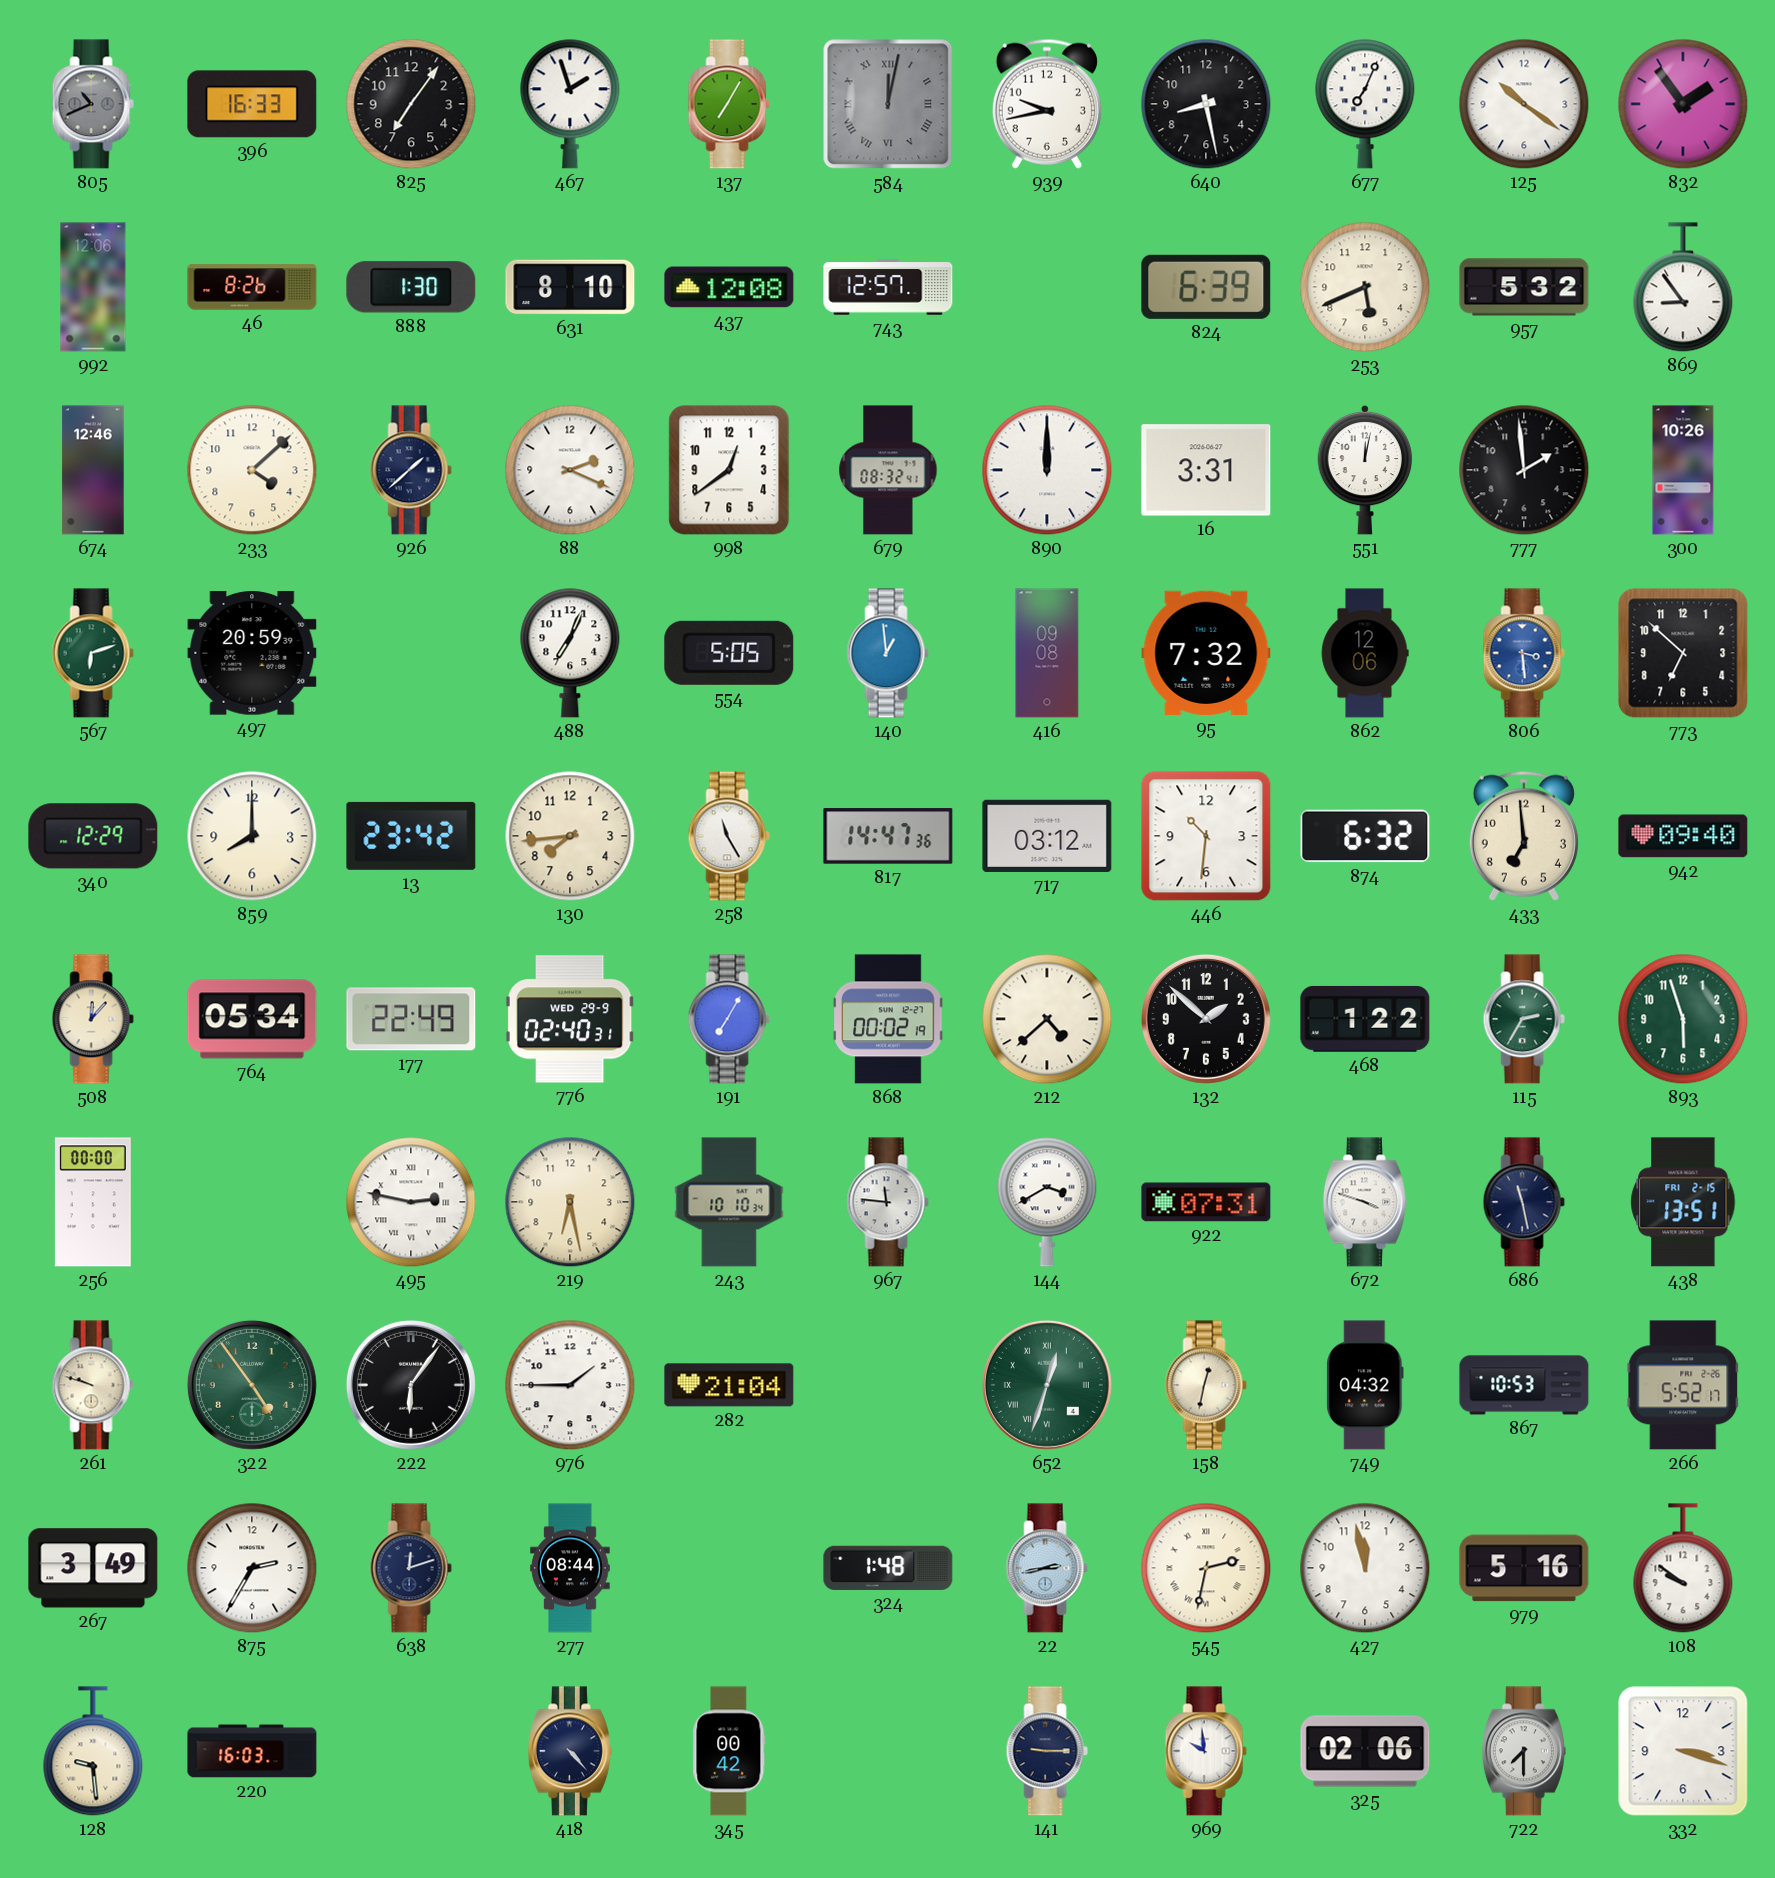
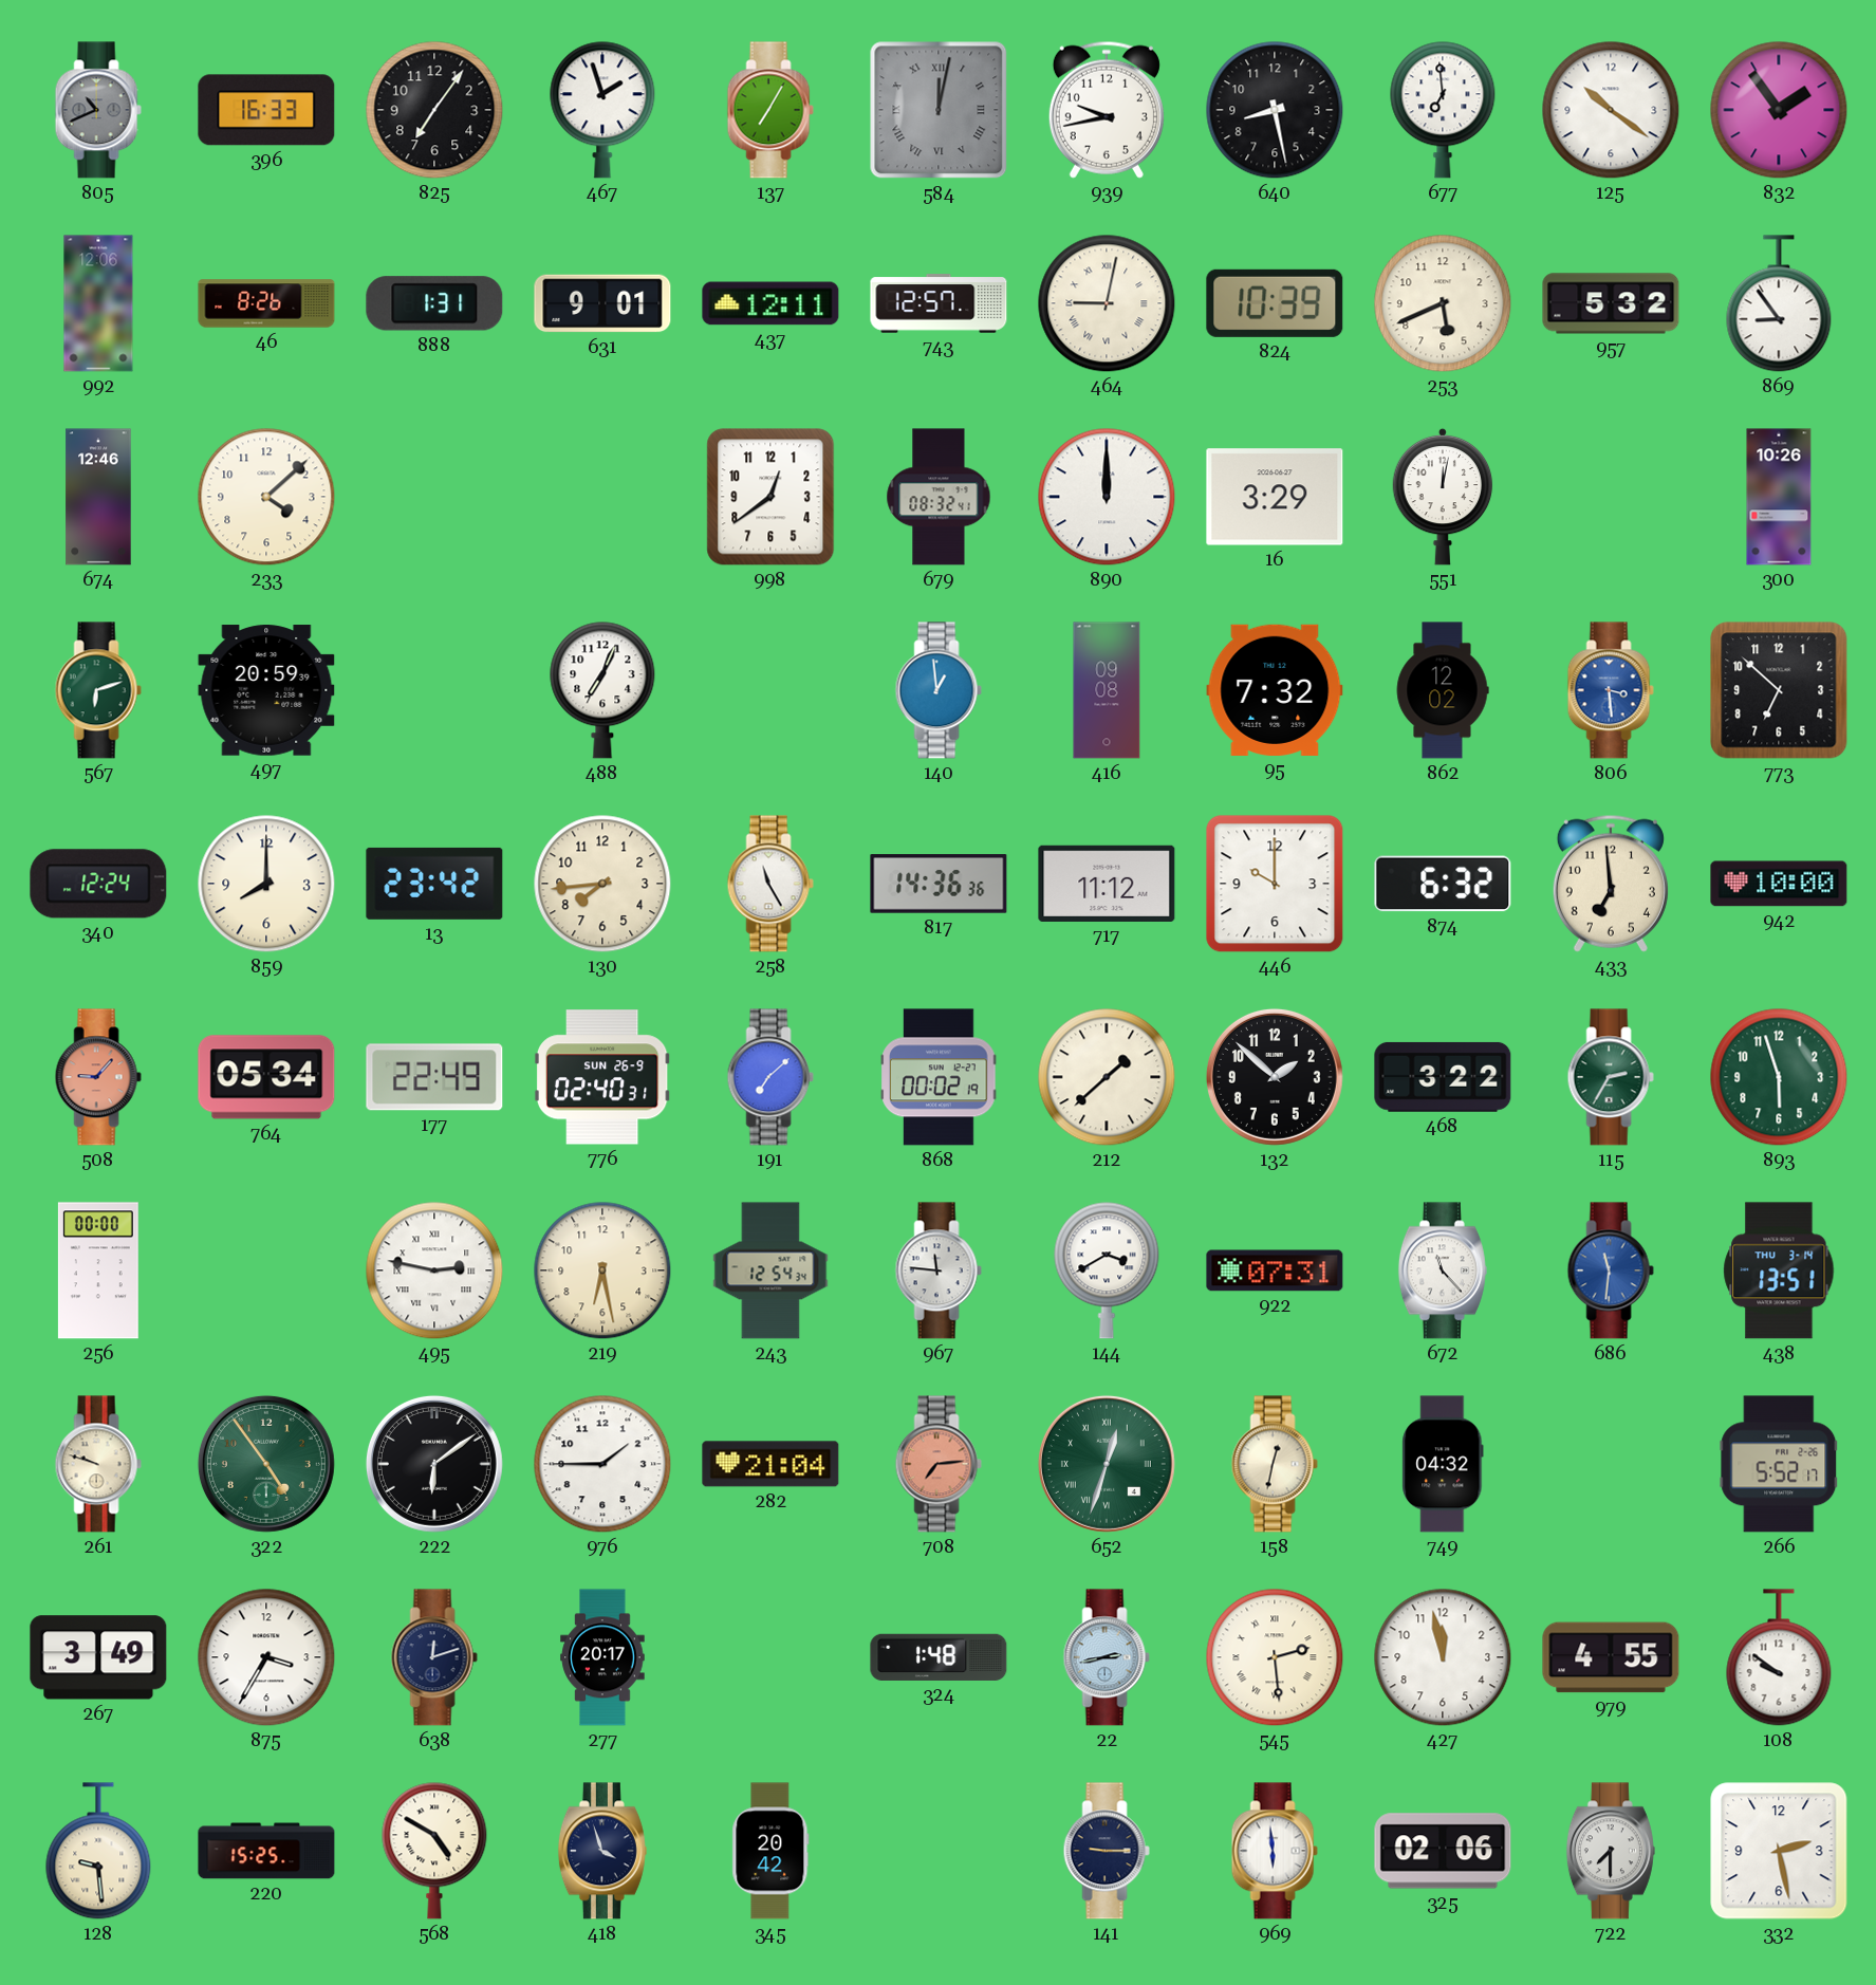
677: 7:04 -> 6:59
888: 1:30 -> 1:31
631: 8:10 -> 9:01
437: 12:08 -> 12:11
464: none -> 9:02
824: 6:39 -> 10:39
926: 1:38 -> none
88: 2:19 -> none
16: 3:31 -> 3:29
777: 1:59 -> none
554: 5:05 -> none
862: 12:06 -> 12:02
340: 12:29 -> 12:24
817: 14:47 -> 14:36
717: 03:12 -> 11:12
446: 10:31 -> 10:00
942: 09:40 -> 10:00
508: 12:07 -> 9:07
508 dial: cream -> salmon
776 date: WED 29-9 -> SUN 26-9
191: 7:05 -> 7:08
212: 4:38 -> 1:38
468: 1:22 -> 3:22
243: 10:10 -> 12:54
672: 3:48 -> 11:23
686: 11:28 -> 11:31
686 dial: navy -> blue
438 date: FRI 2-15 -> THU 3-14
222: 6:06 -> 6:09
708: none -> 7:14
867: 10:53 -> none
875: 2:35 -> 3:35
277: 08:44 -> 20:17
545: 2:32 -> 2:29
979: 5:16 -> 4:55
220: 16:03 -> 15:25
568: none -> 4:50
418: 4:23 -> 3:57
345: 00:42 -> 20:42
969: 9:59 -> 5:59
332: 3:18 -> 2:28
